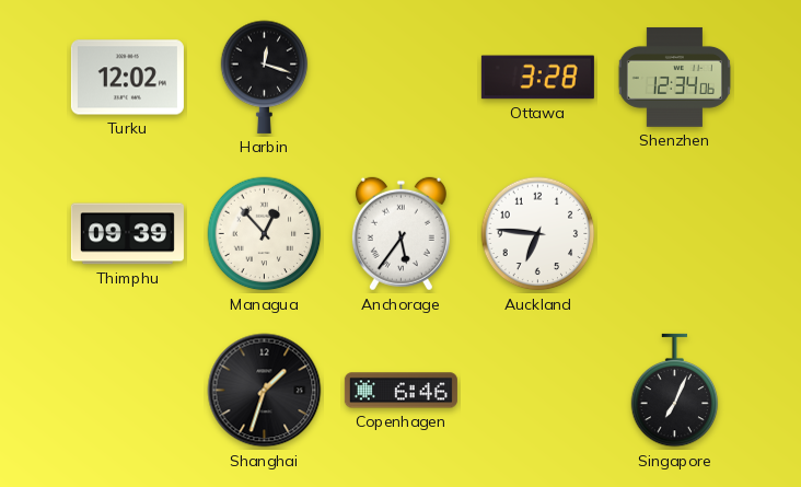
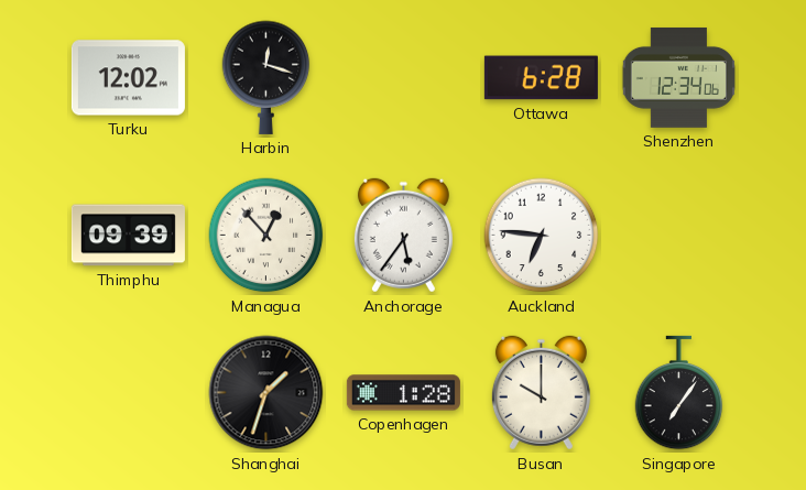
Ottawa: 3:28 -> 6:28
Copenhagen: 6:46 -> 1:28
Busan: none -> 10:00
Singapore: 7:04 -> 7:06
